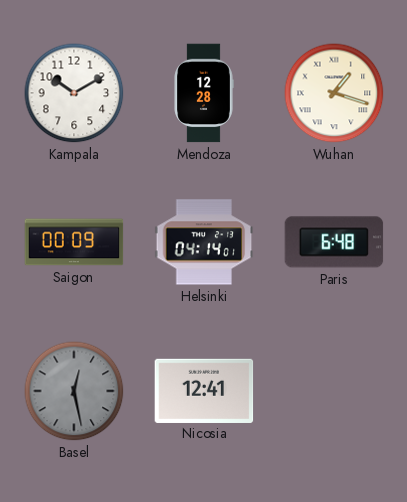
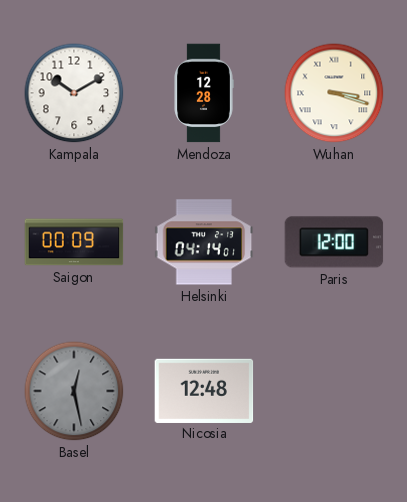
Wuhan: 1:18 -> 3:18
Paris: 6:48 -> 12:00
Nicosia: 12:41 -> 12:48
